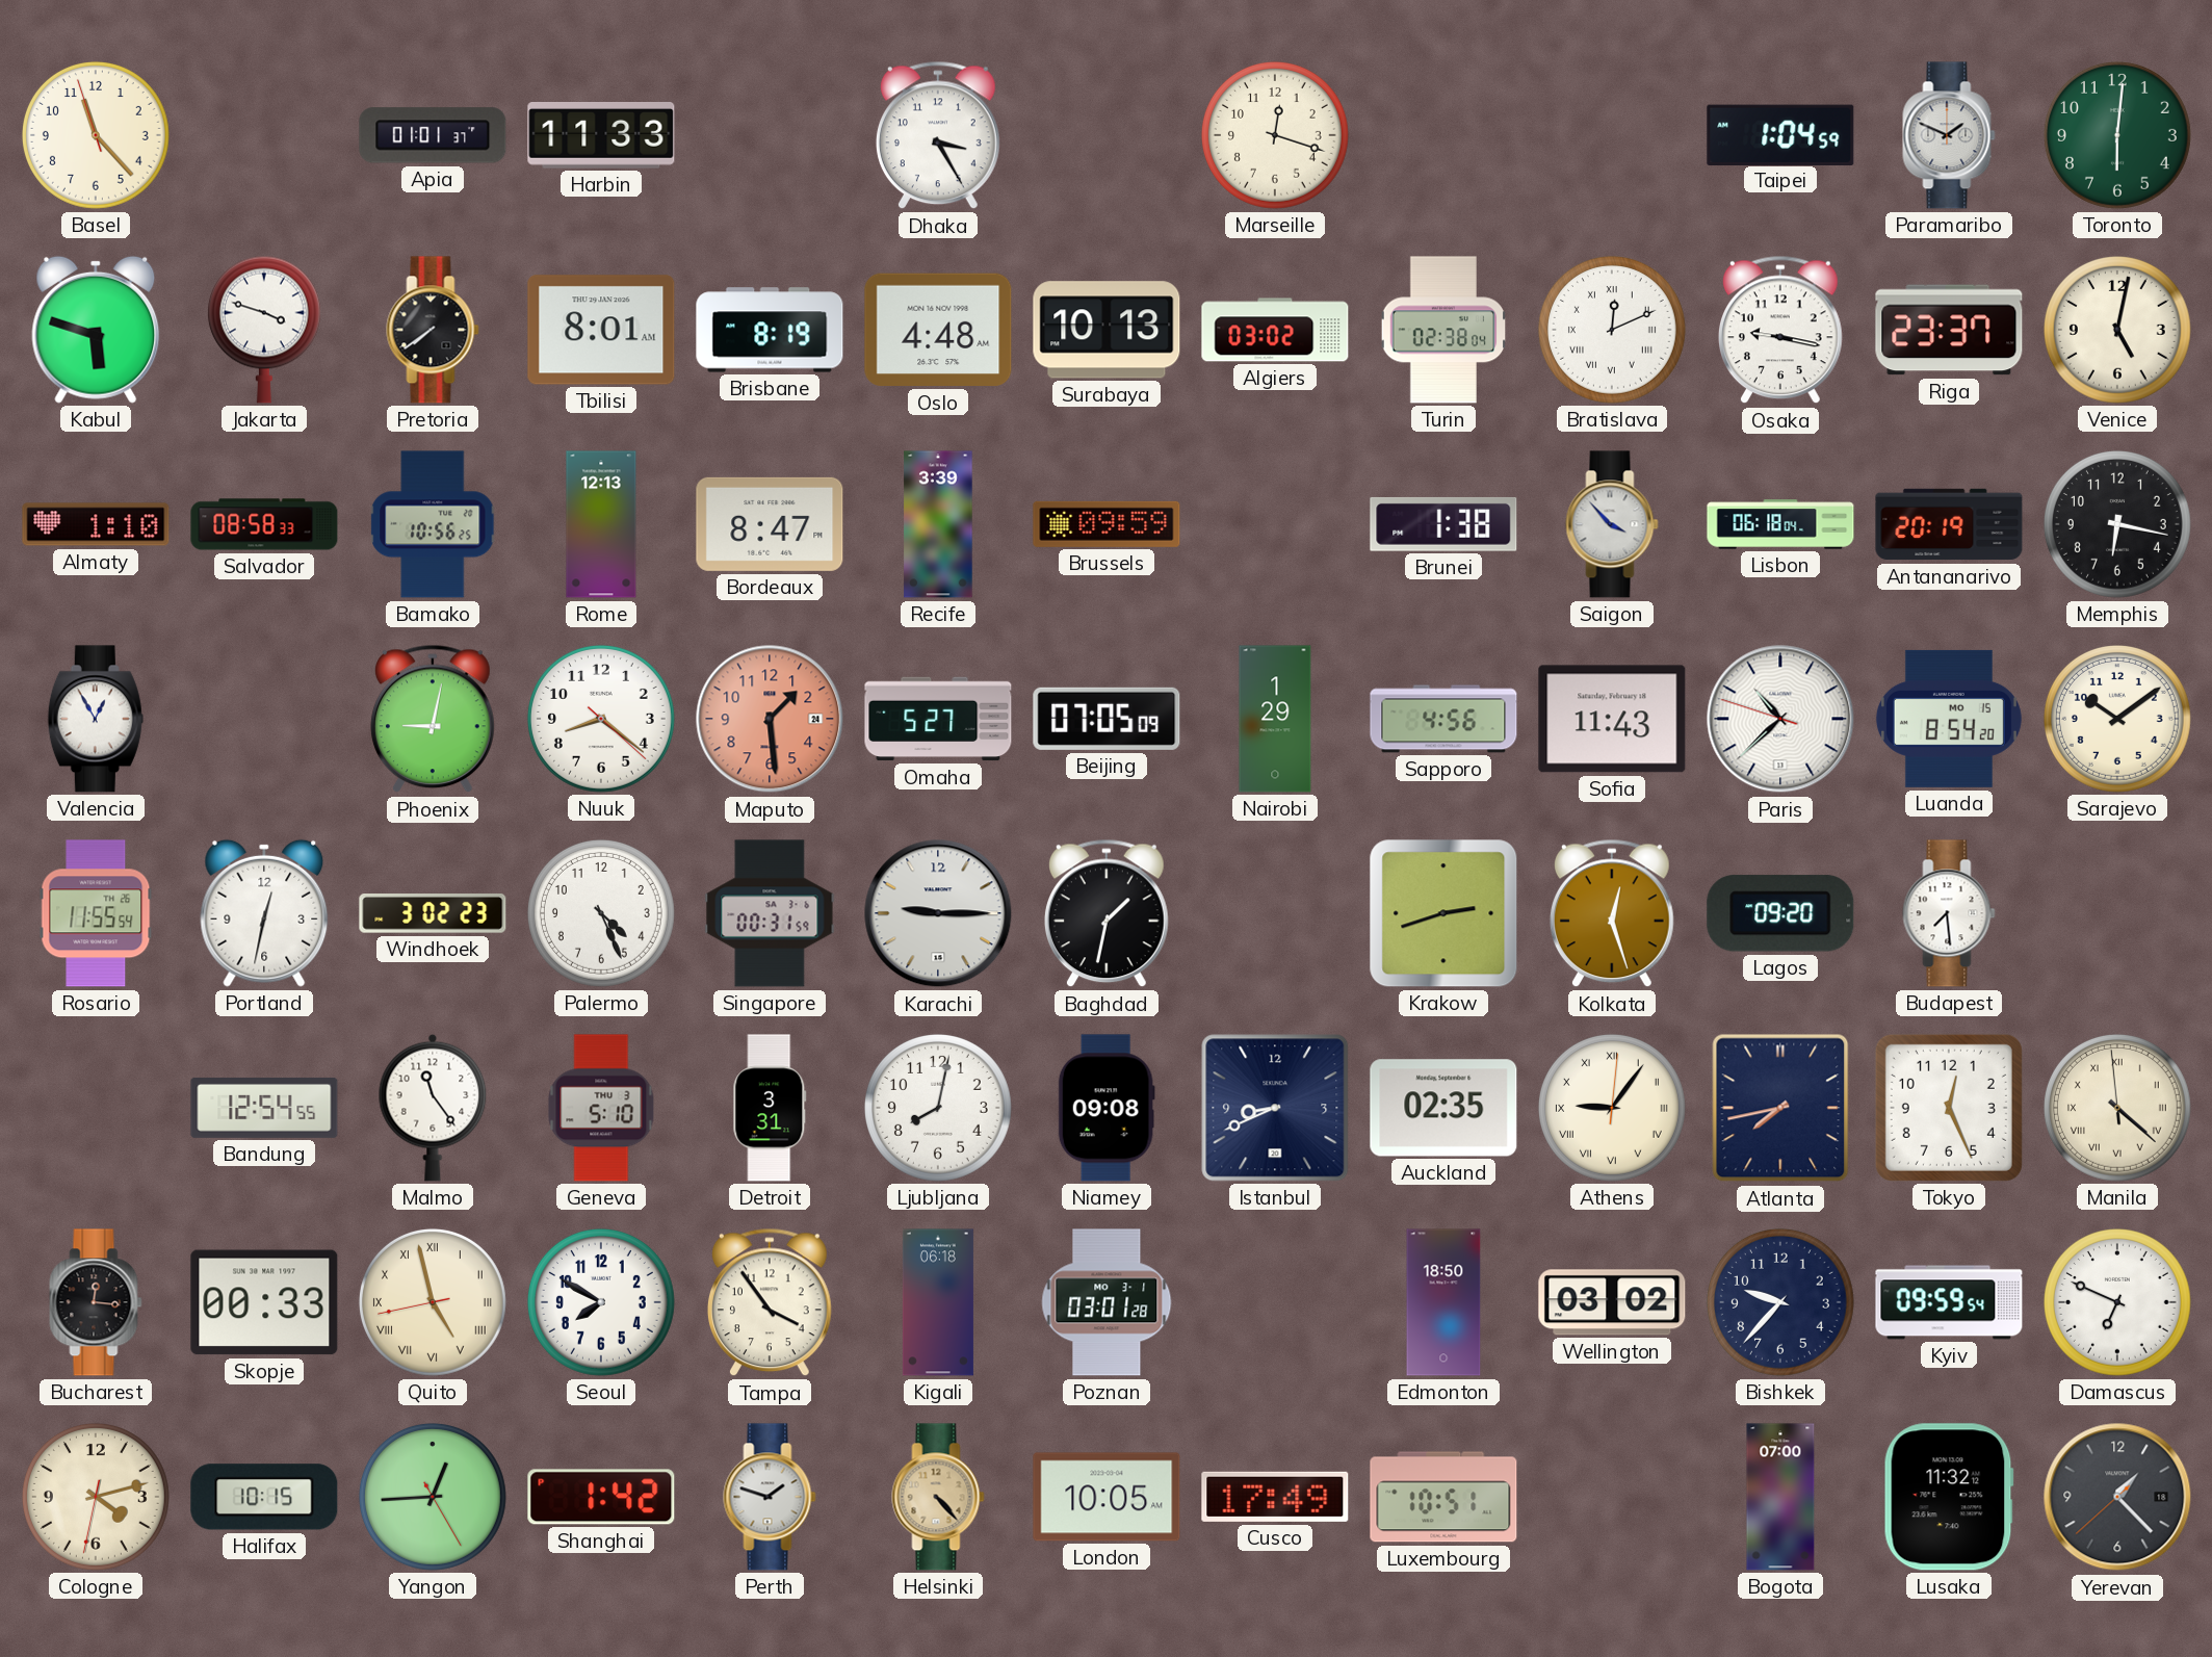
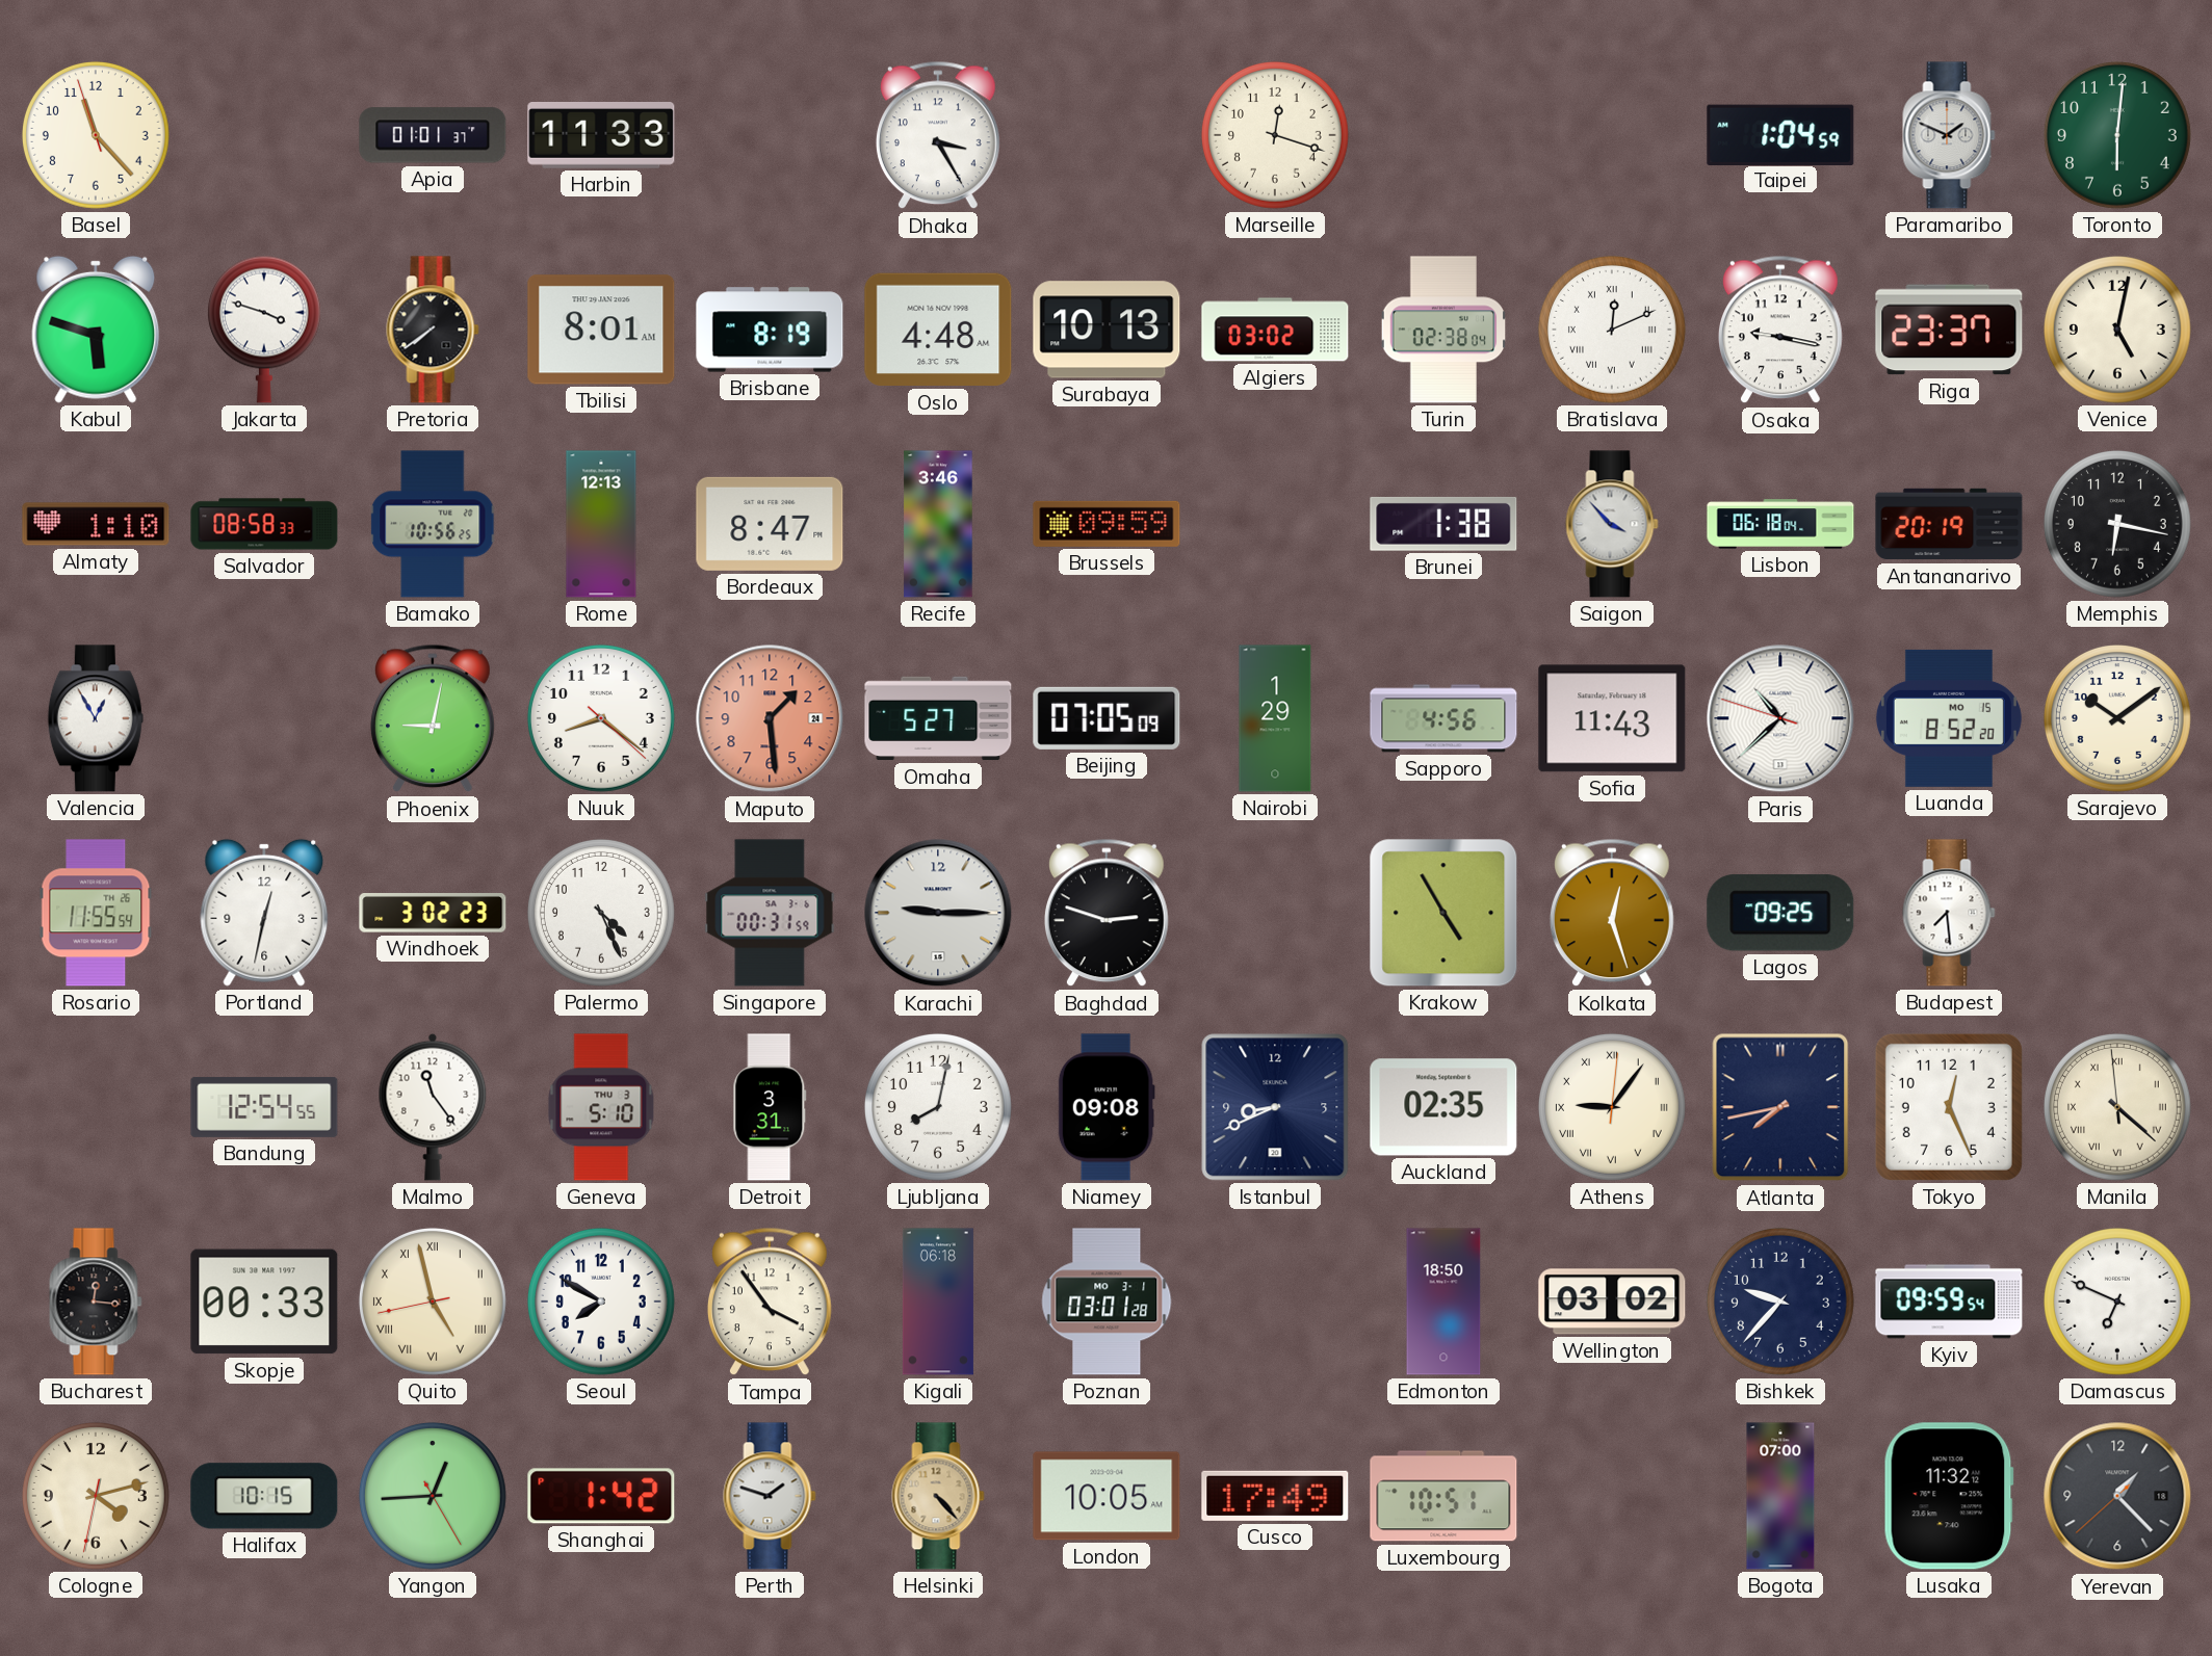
Recife: 3:39 -> 3:46
Luanda: 8:54 -> 8:52
Baghdad: 1:32 -> 2:48
Krakow: 2:42 -> 4:55
Lagos: 09:20 -> 09:25
